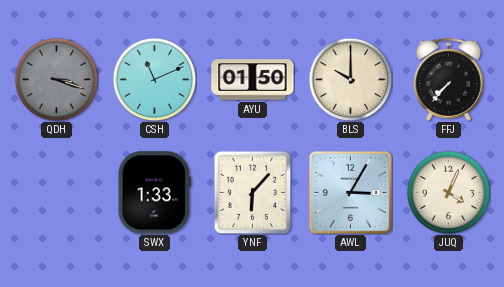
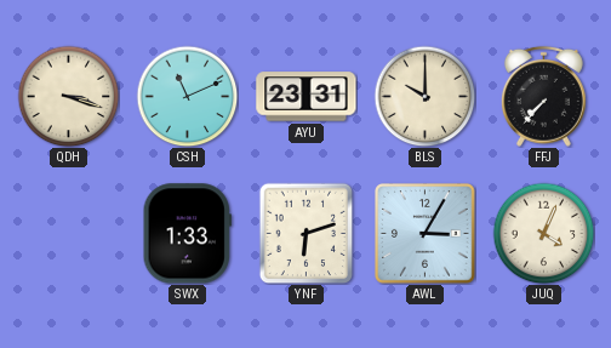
QDH dial: grey -> cream
AYU: 01:50 -> 23:31
YNF: 6:07 -> 6:12
